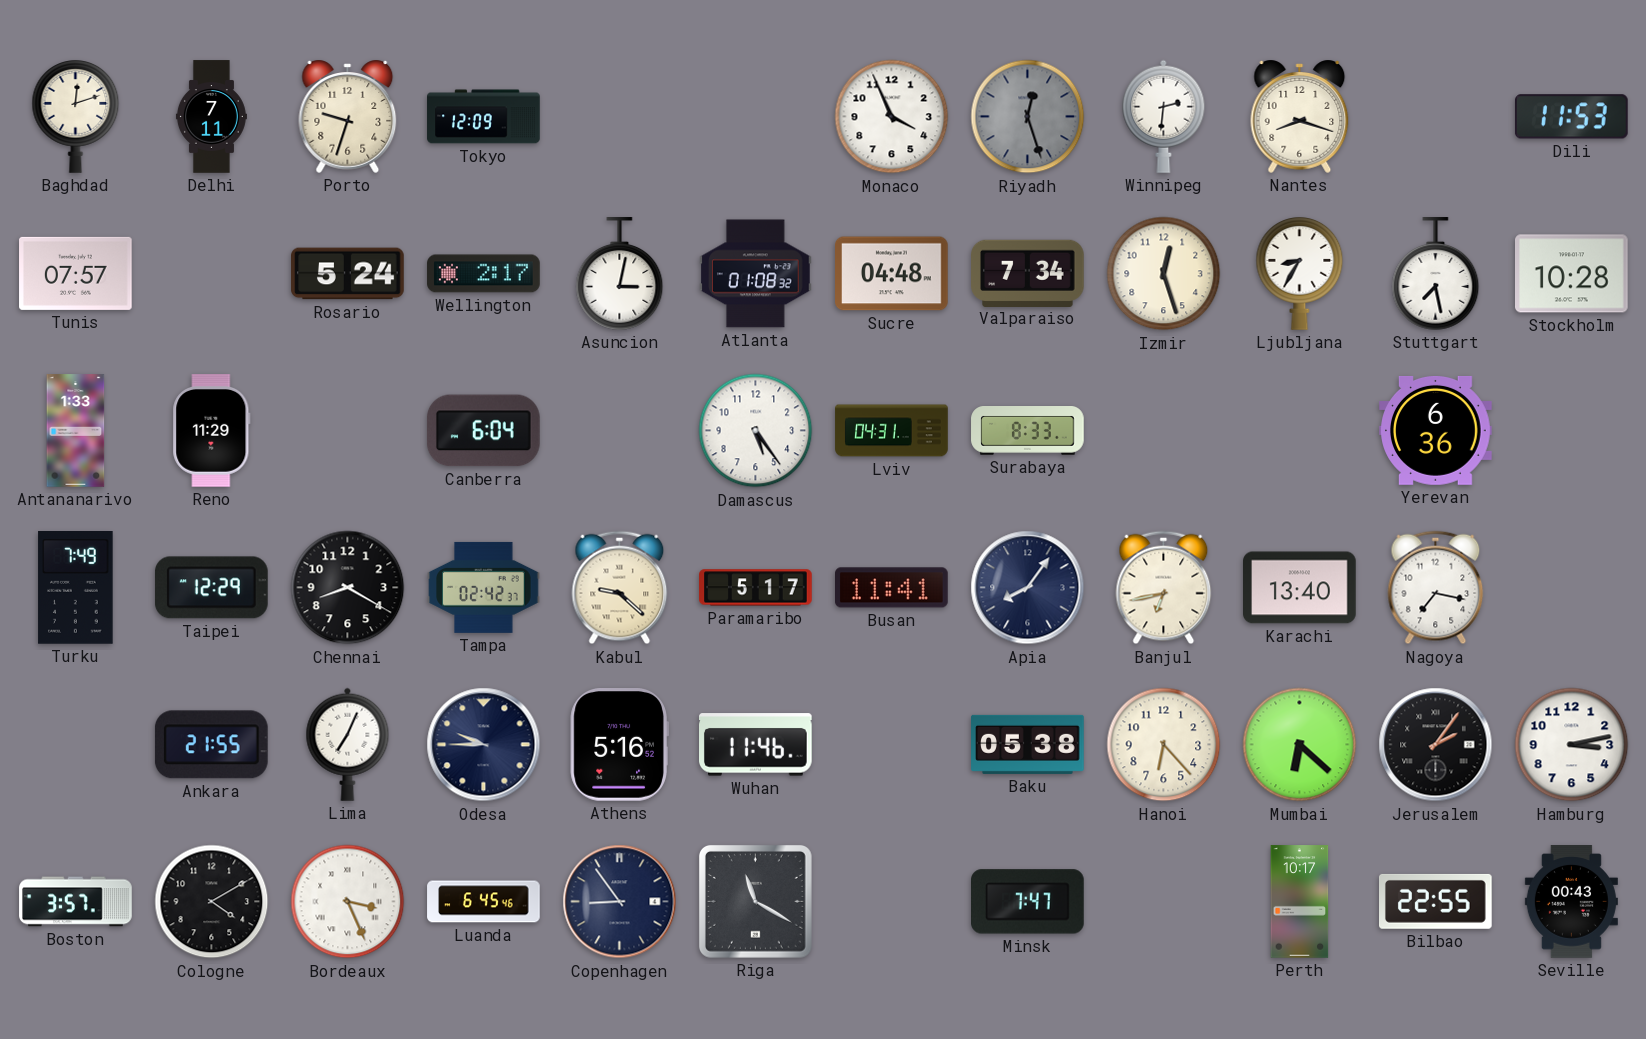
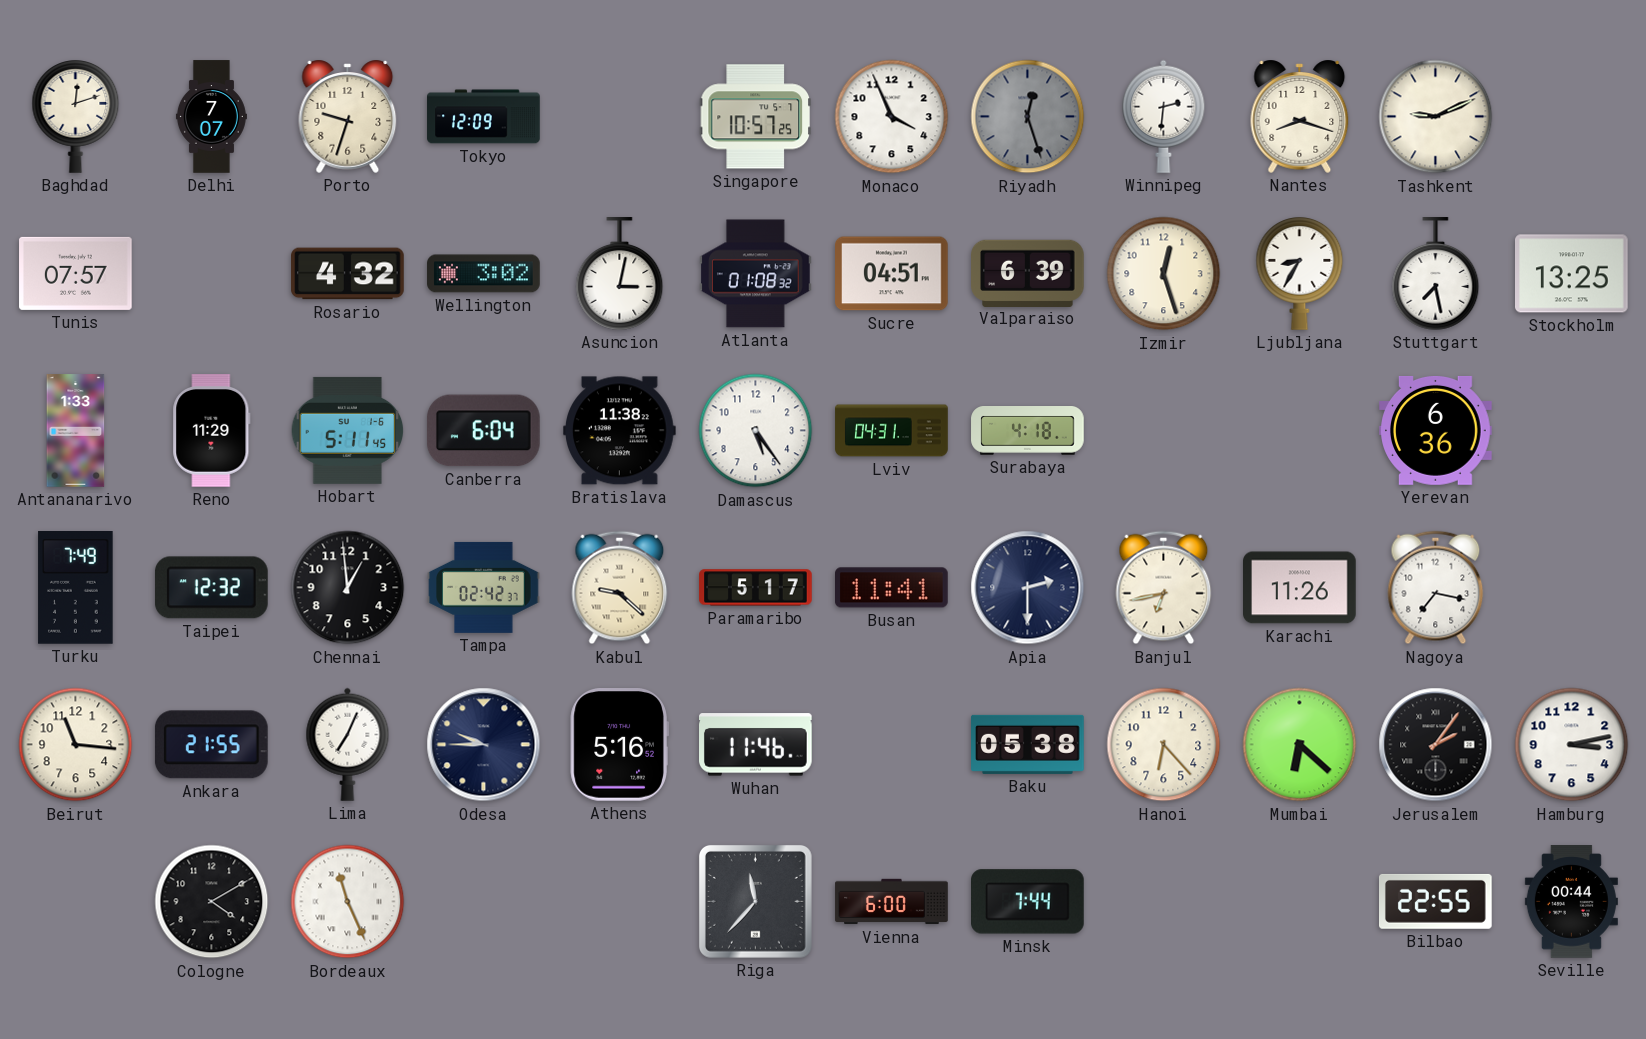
Delhi: 7:11 -> 7:07
Singapore: none -> 10:57
Tashkent: none -> 9:11
Dili: 11:53 -> none
Rosario: 5:24 -> 4:32
Wellington: 2:17 -> 3:02
Sucre: 04:48 -> 04:51
Valparaiso: 7:34 -> 6:39
Stockholm: 10:28 -> 13:25
Hobart: none -> 5:11
Bratislava: none -> 11:38
Surabaya: 8:33 -> 4:18
Taipei: 12:29 -> 12:32
Chennai: 8:20 -> 12:59
Apia: 8:06 -> 2:30
Karachi: 13:40 -> 11:26
Beirut: none -> 11:16
Boston: 3:57 -> none
Bordeaux: 3:26 -> 11:26
Luanda: 6:45 -> none
Copenhagen: 8:54 -> none
Riga: 11:20 -> 11:37
Vienna: none -> 6:00
Minsk: 7:47 -> 7:44
Perth: 10:17 -> none
Seville: 00:43 -> 00:44
